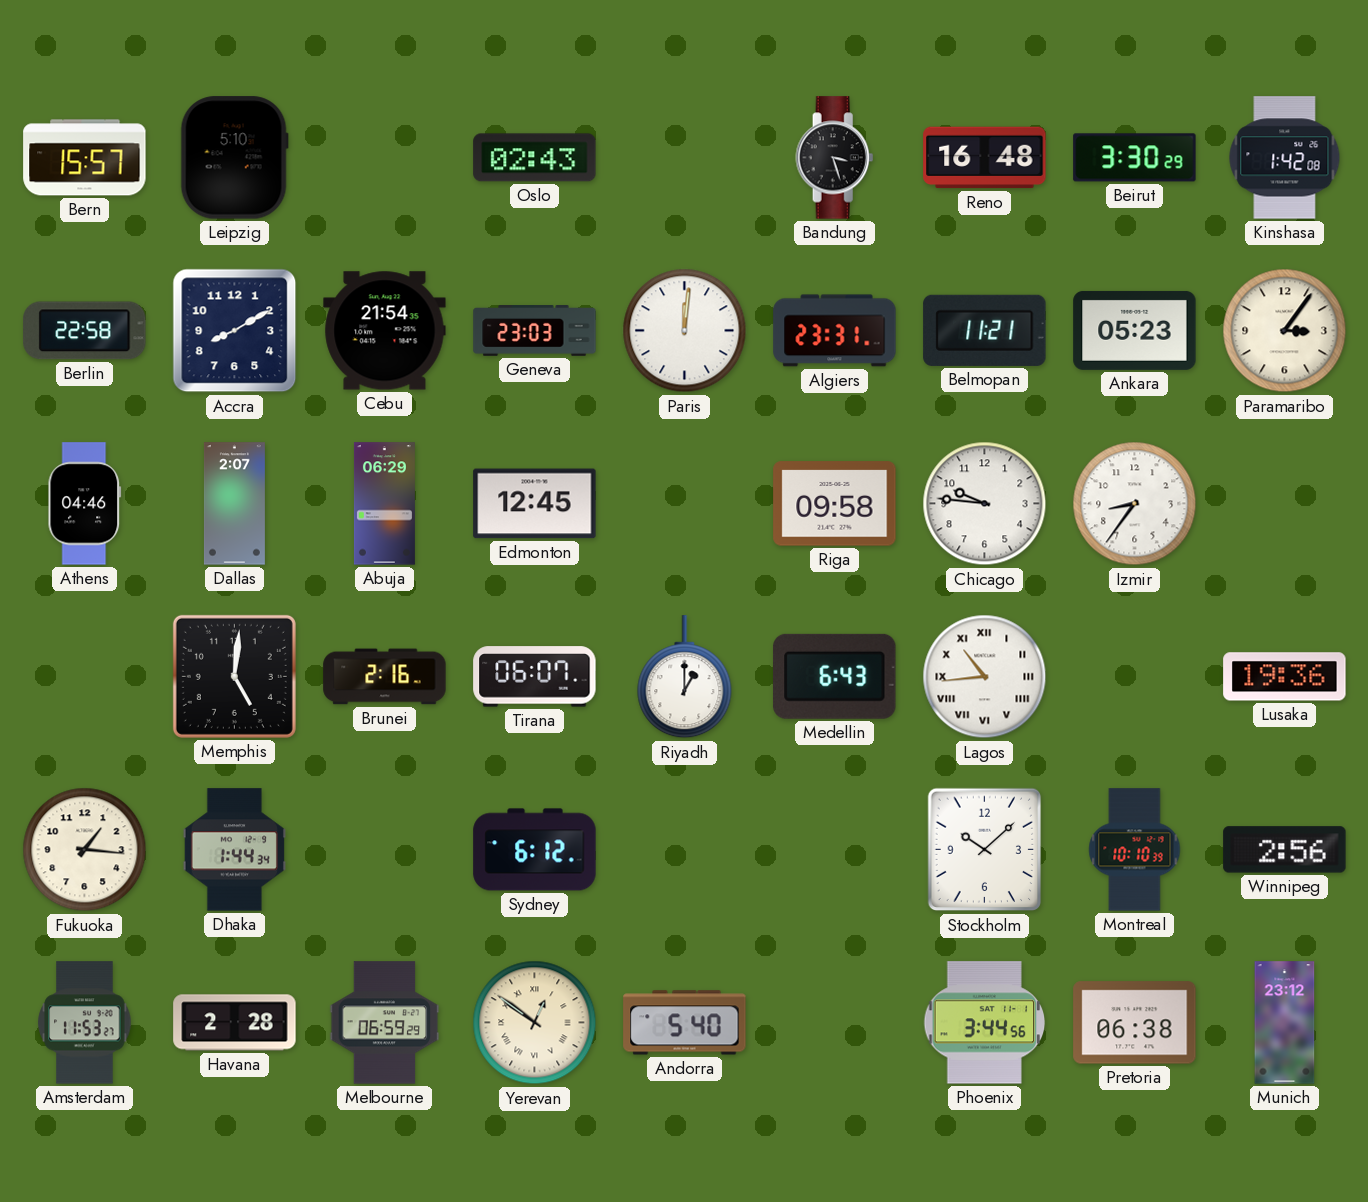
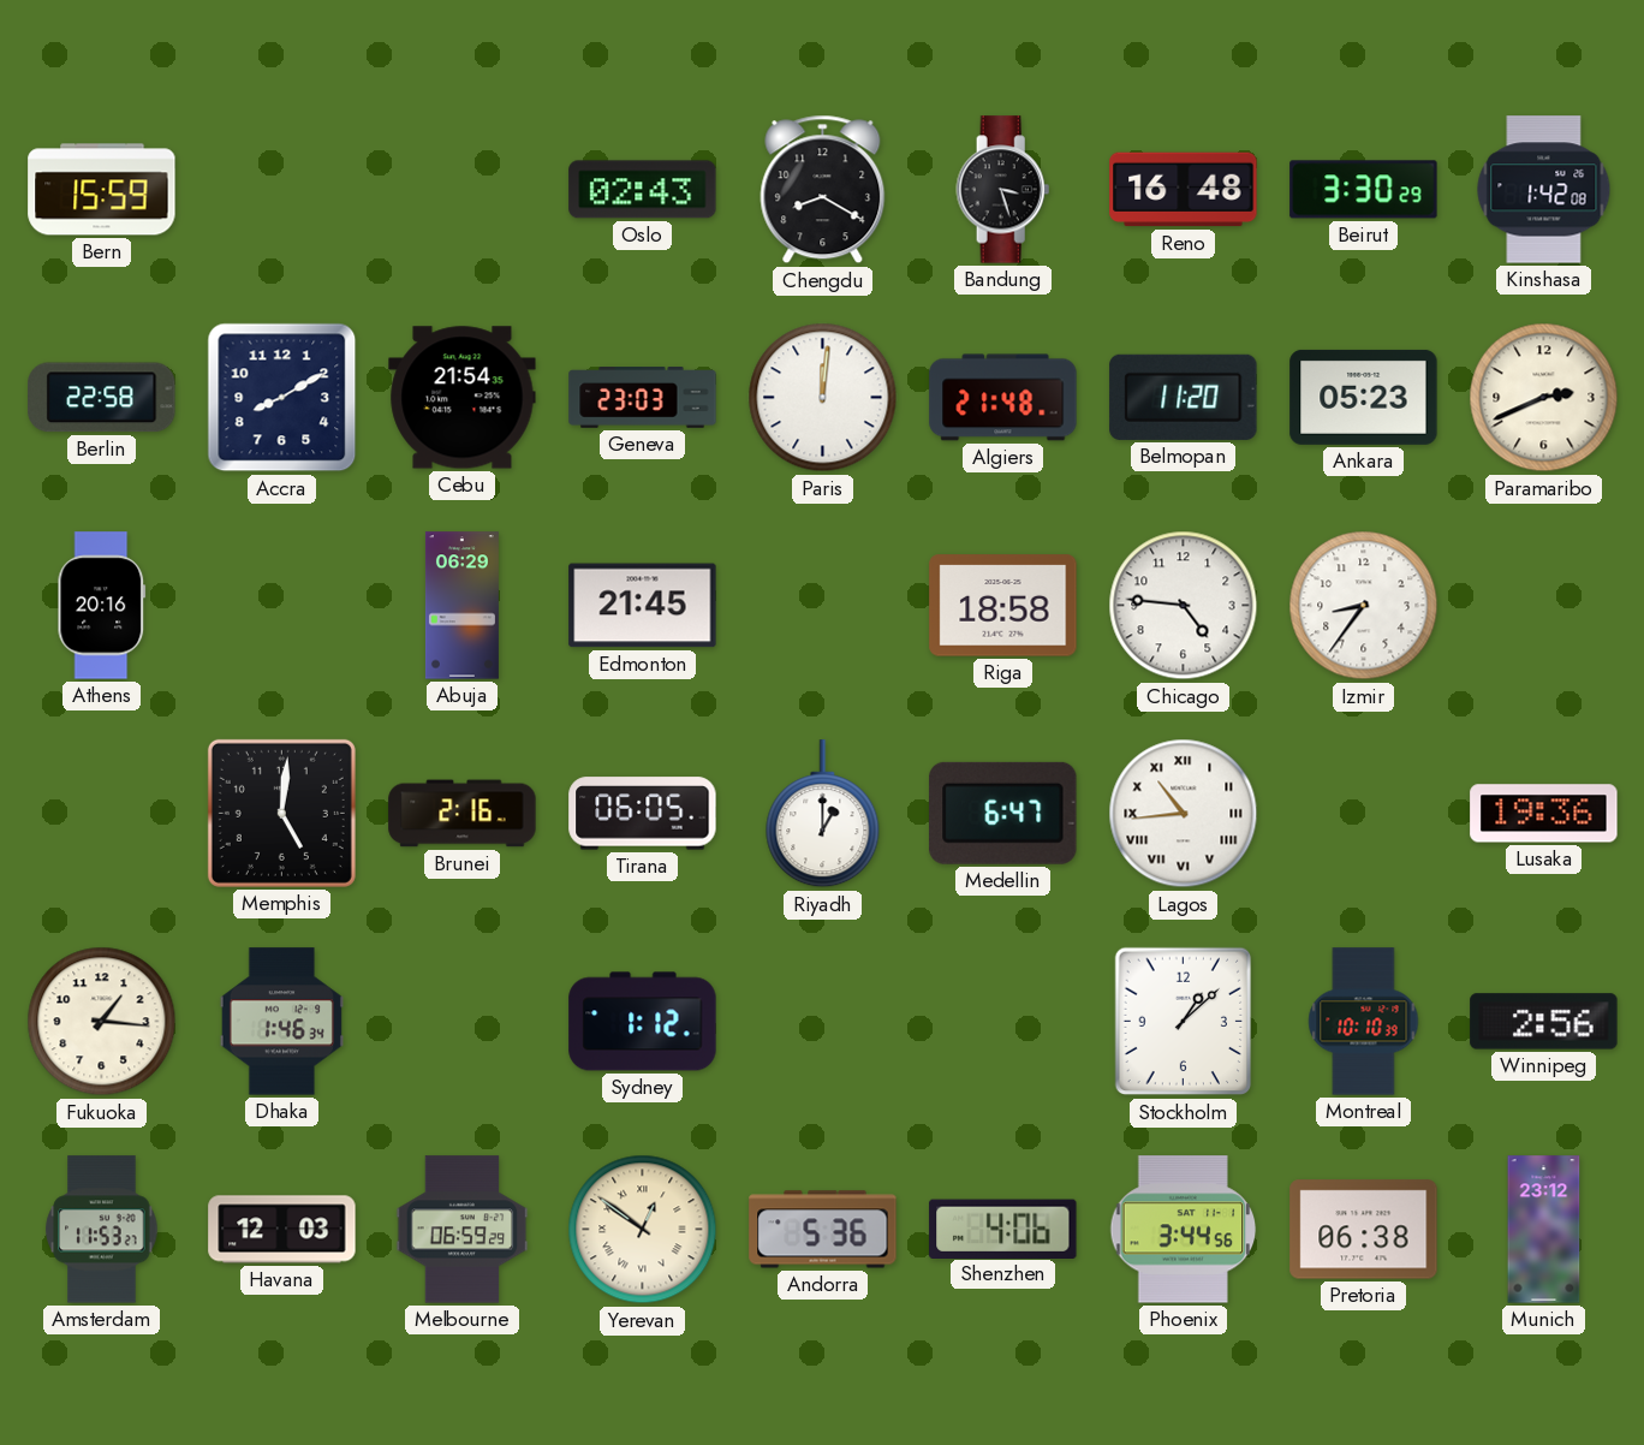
Bern: 15:57 -> 15:59
Leipzig: 5:10 -> none
Chengdu: none -> 8:20
Algiers: 23:31 -> 21:48
Belmopan: 11:21 -> 11:20
Paramaribo: 3:06 -> 2:41
Athens: 04:46 -> 20:16
Dallas: 2:07 -> none
Edmonton: 12:45 -> 21:45
Riga: 09:58 -> 18:58
Chicago: 9:46 -> 4:46
Tirana: 06:07 -> 06:05
Medellin: 6:43 -> 6:47
Dhaka: 1:44 -> 1:46
Sydney: 6:12 -> 1:12
Stockholm: 10:08 -> 1:08
Havana: 2:28 -> 12:03
Andorra: 5:40 -> 5:36
Shenzhen: none -> 4:06
